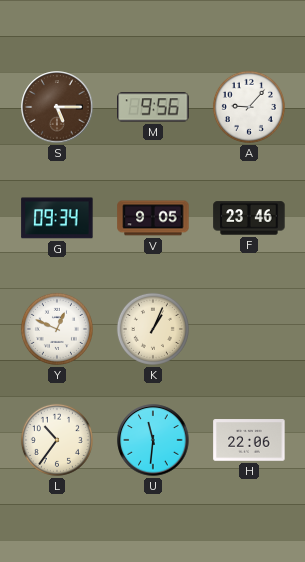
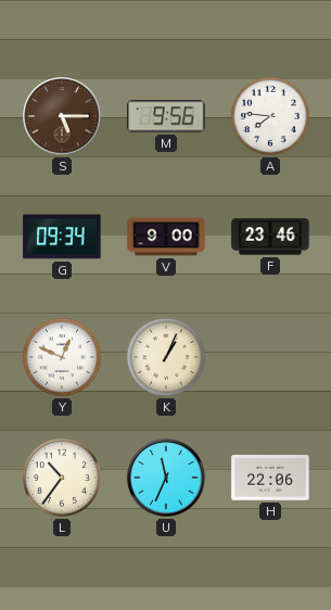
A: 9:07 -> 7:46
V: 9:05 -> 9:00
U: 11:31 -> 11:34
